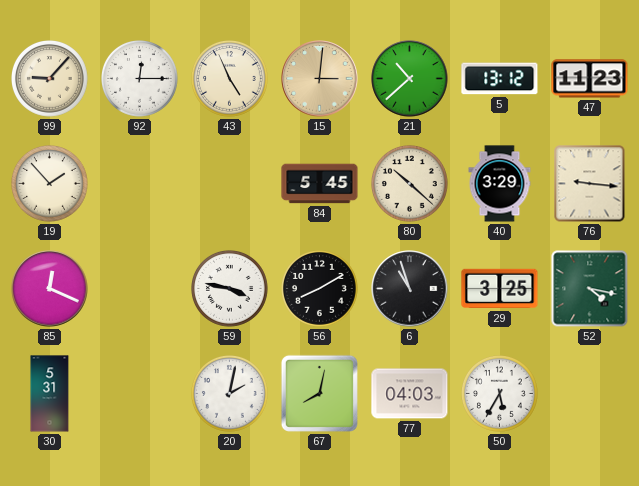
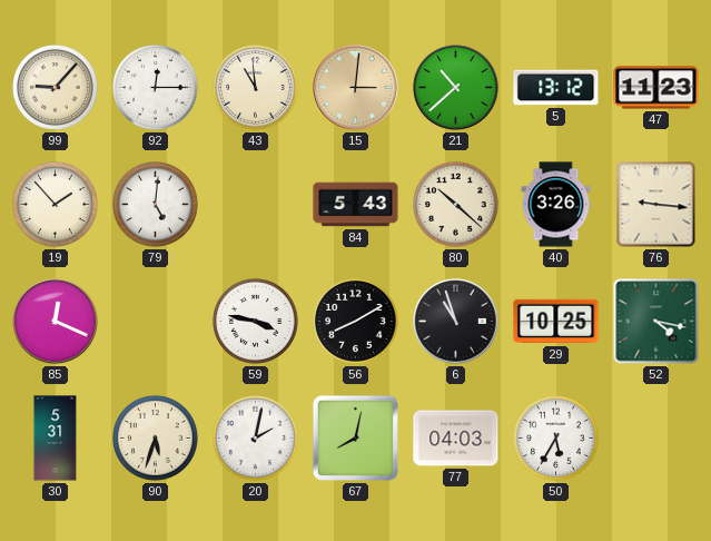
43: 4:56 -> 10:59
79: none -> 5:01
84: 5:45 -> 5:43
40: 3:29 -> 3:26
29: 3:25 -> 10:25
90: none -> 5:33
